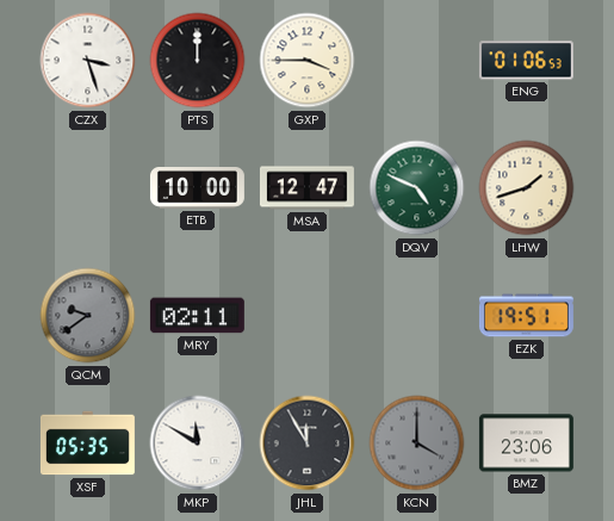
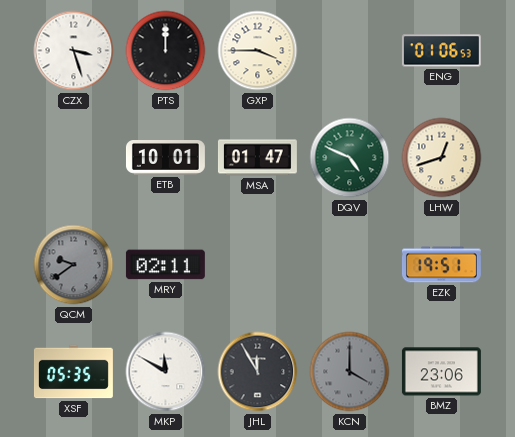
ETB: 10:00 -> 10:01
MSA: 12:47 -> 01:47
LHW: 1:42 -> 12:42
